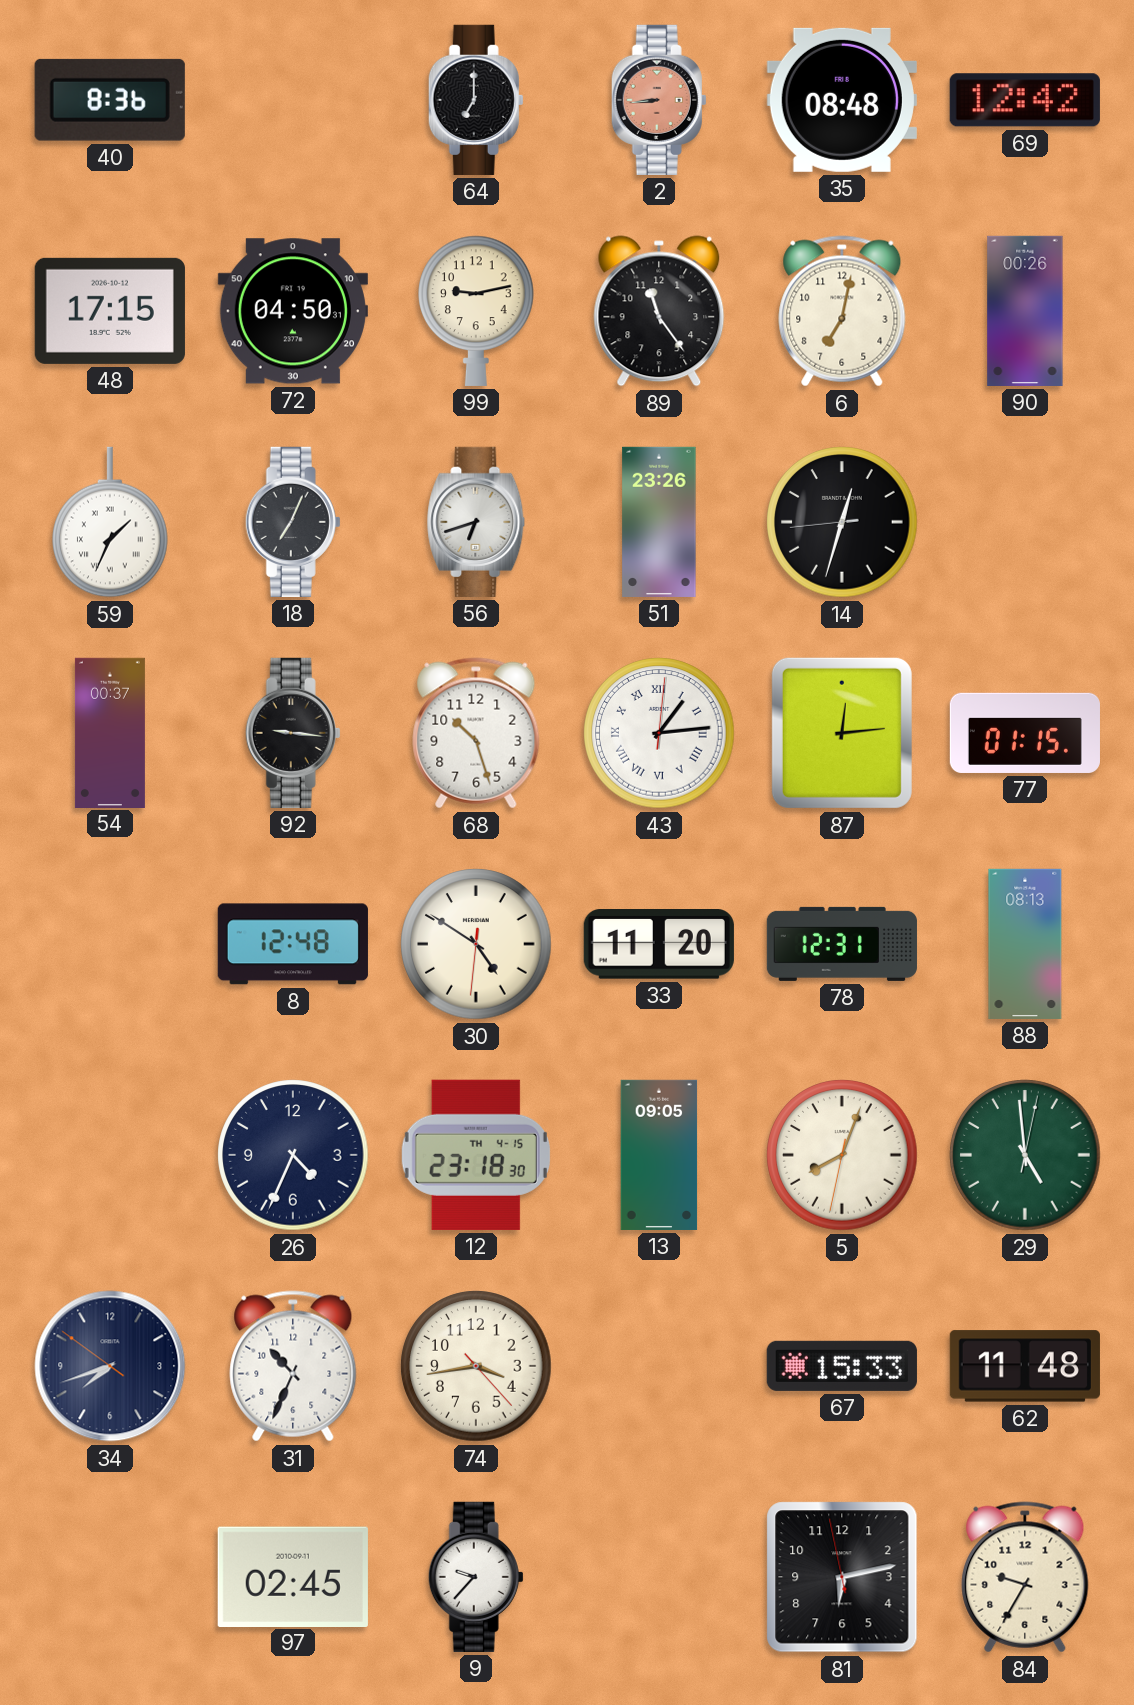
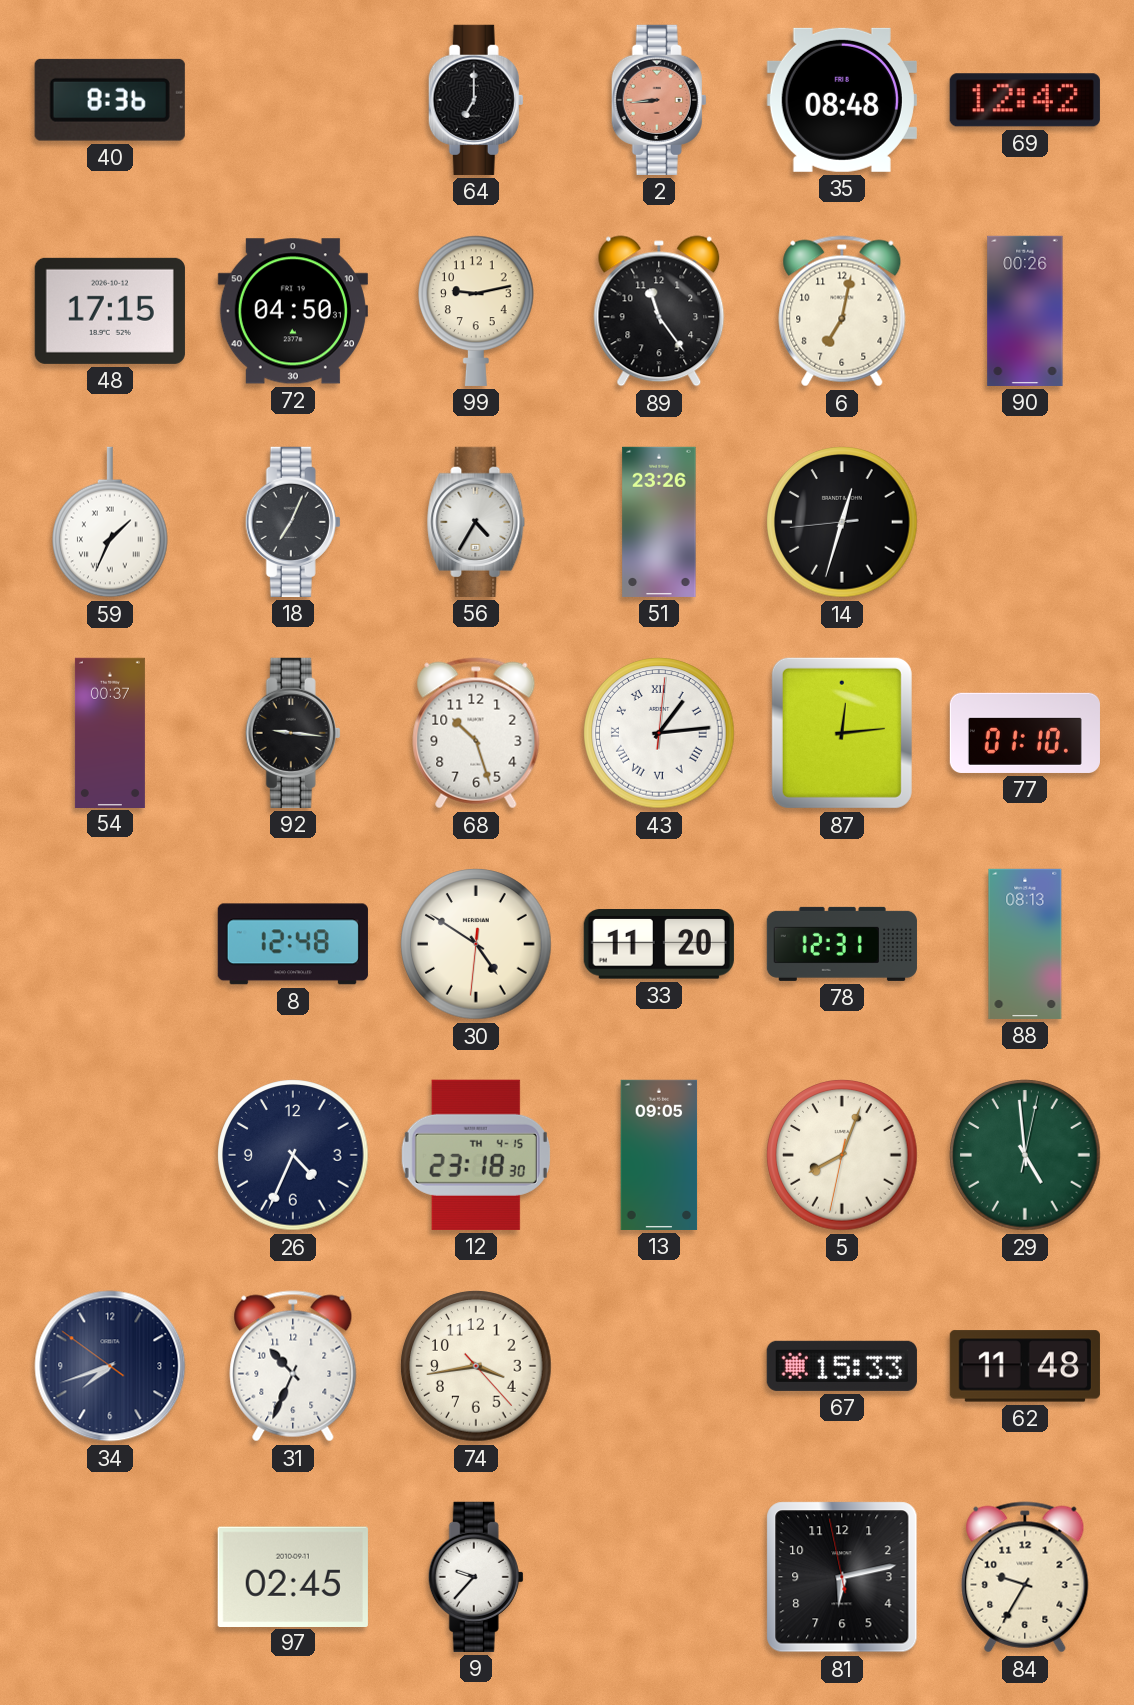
56: 6:42 -> 4:35
77: 01:15 -> 01:10
